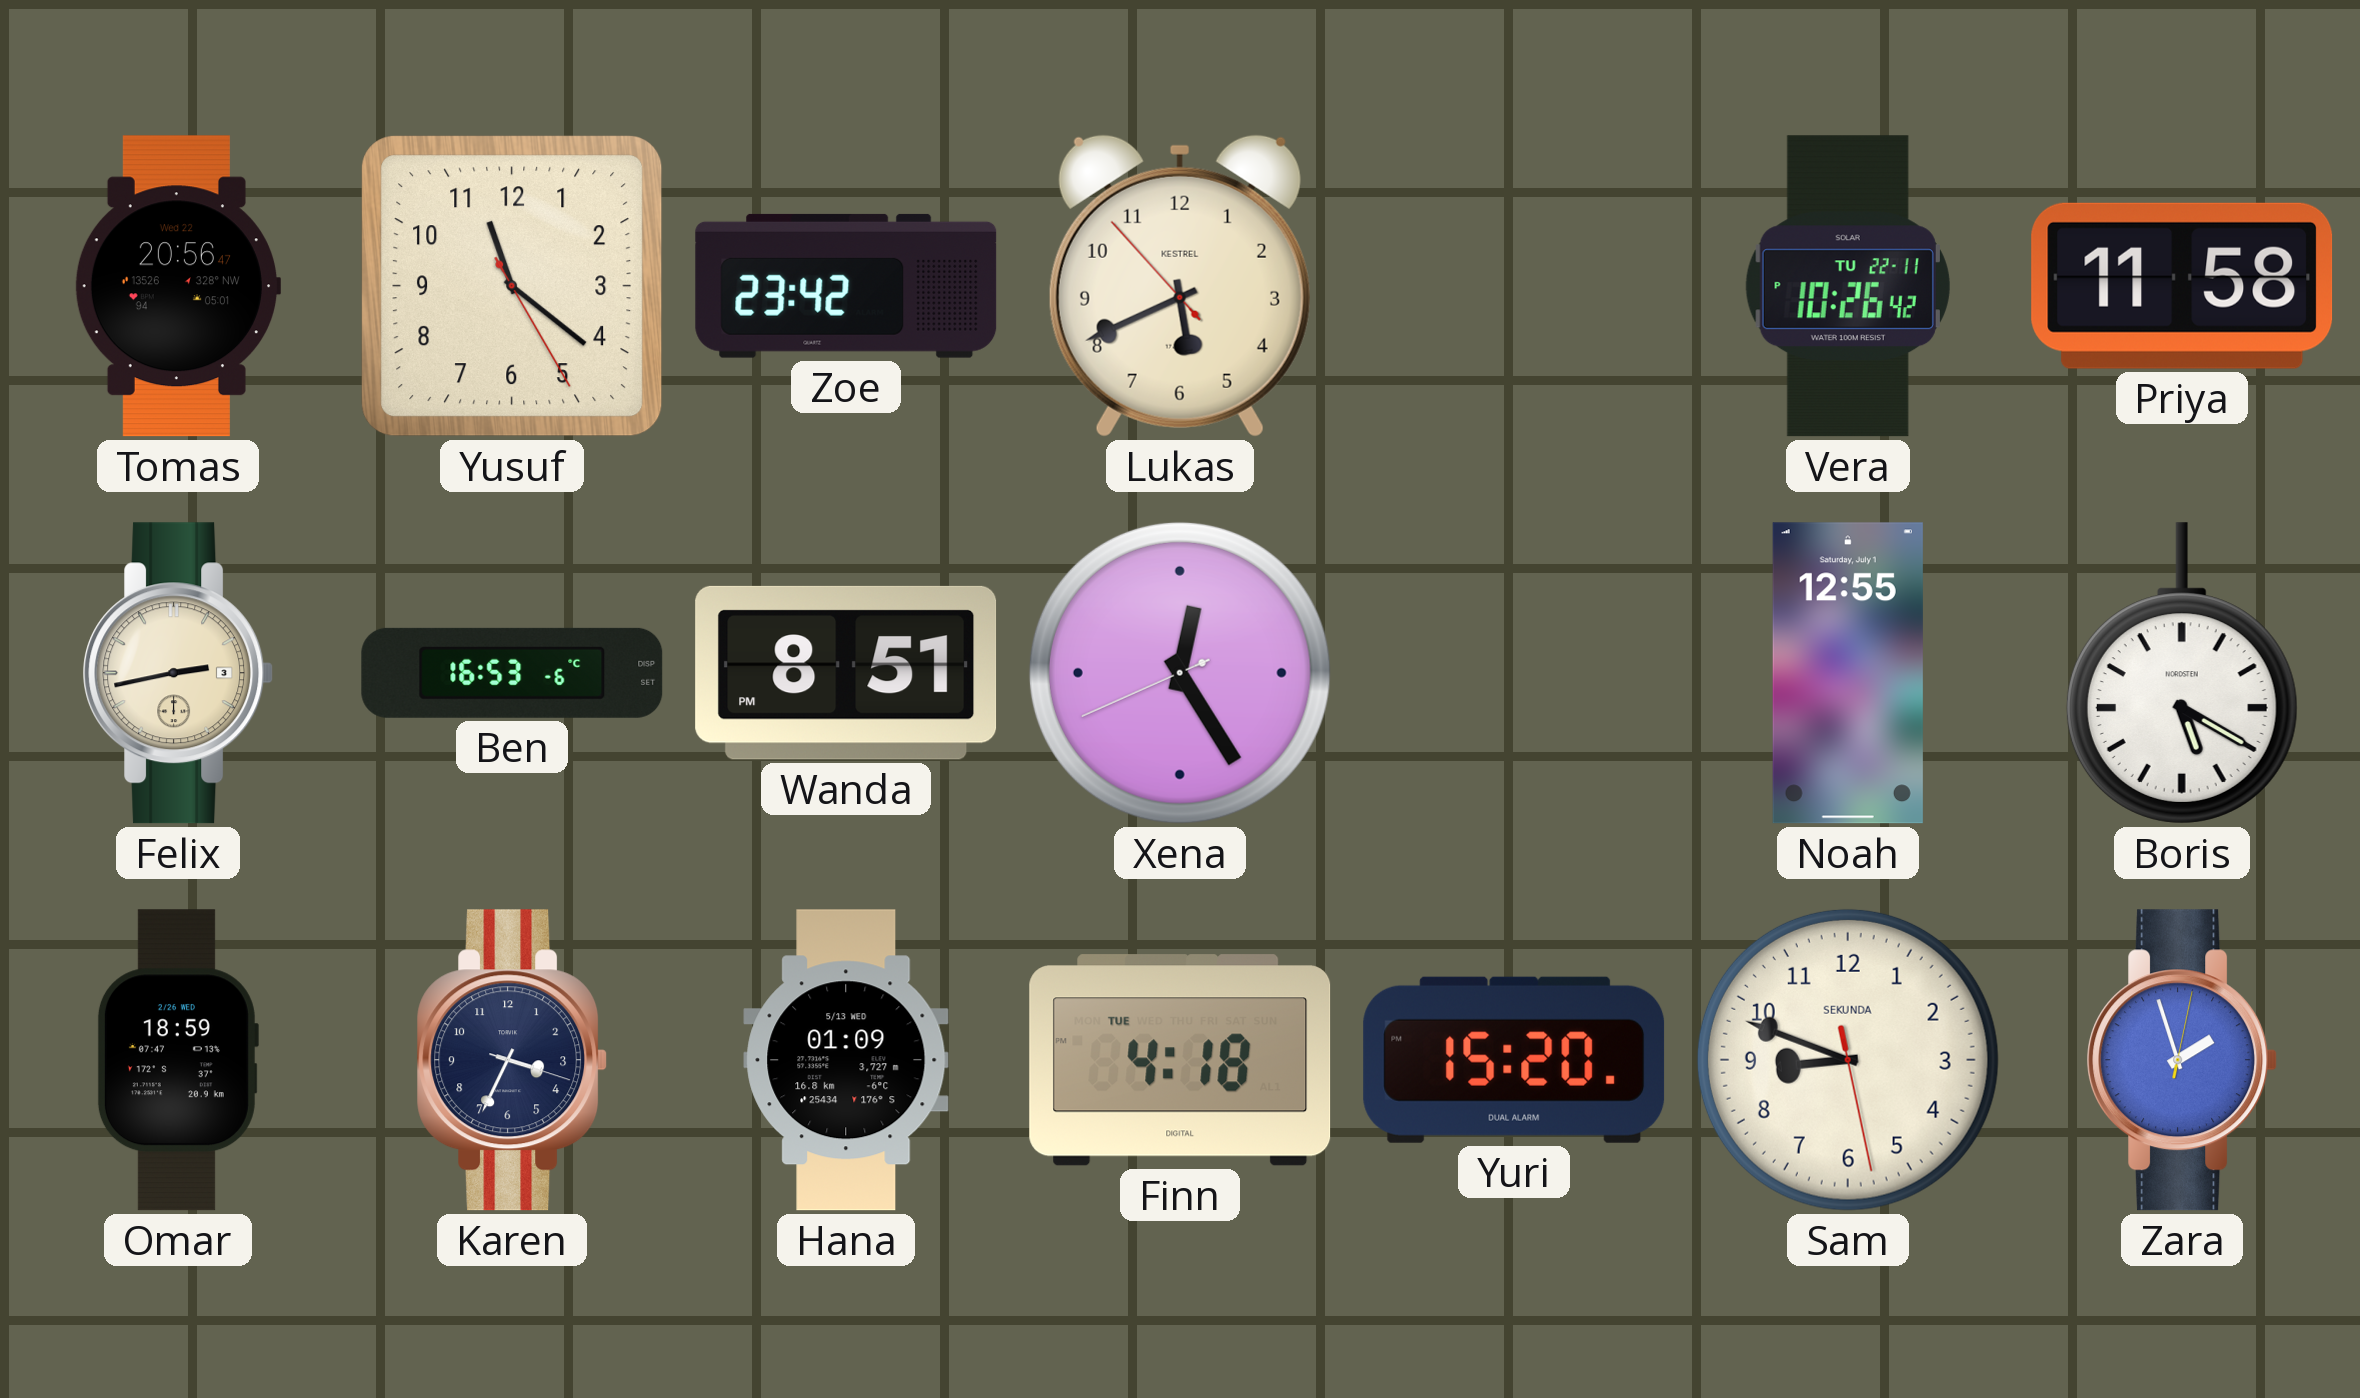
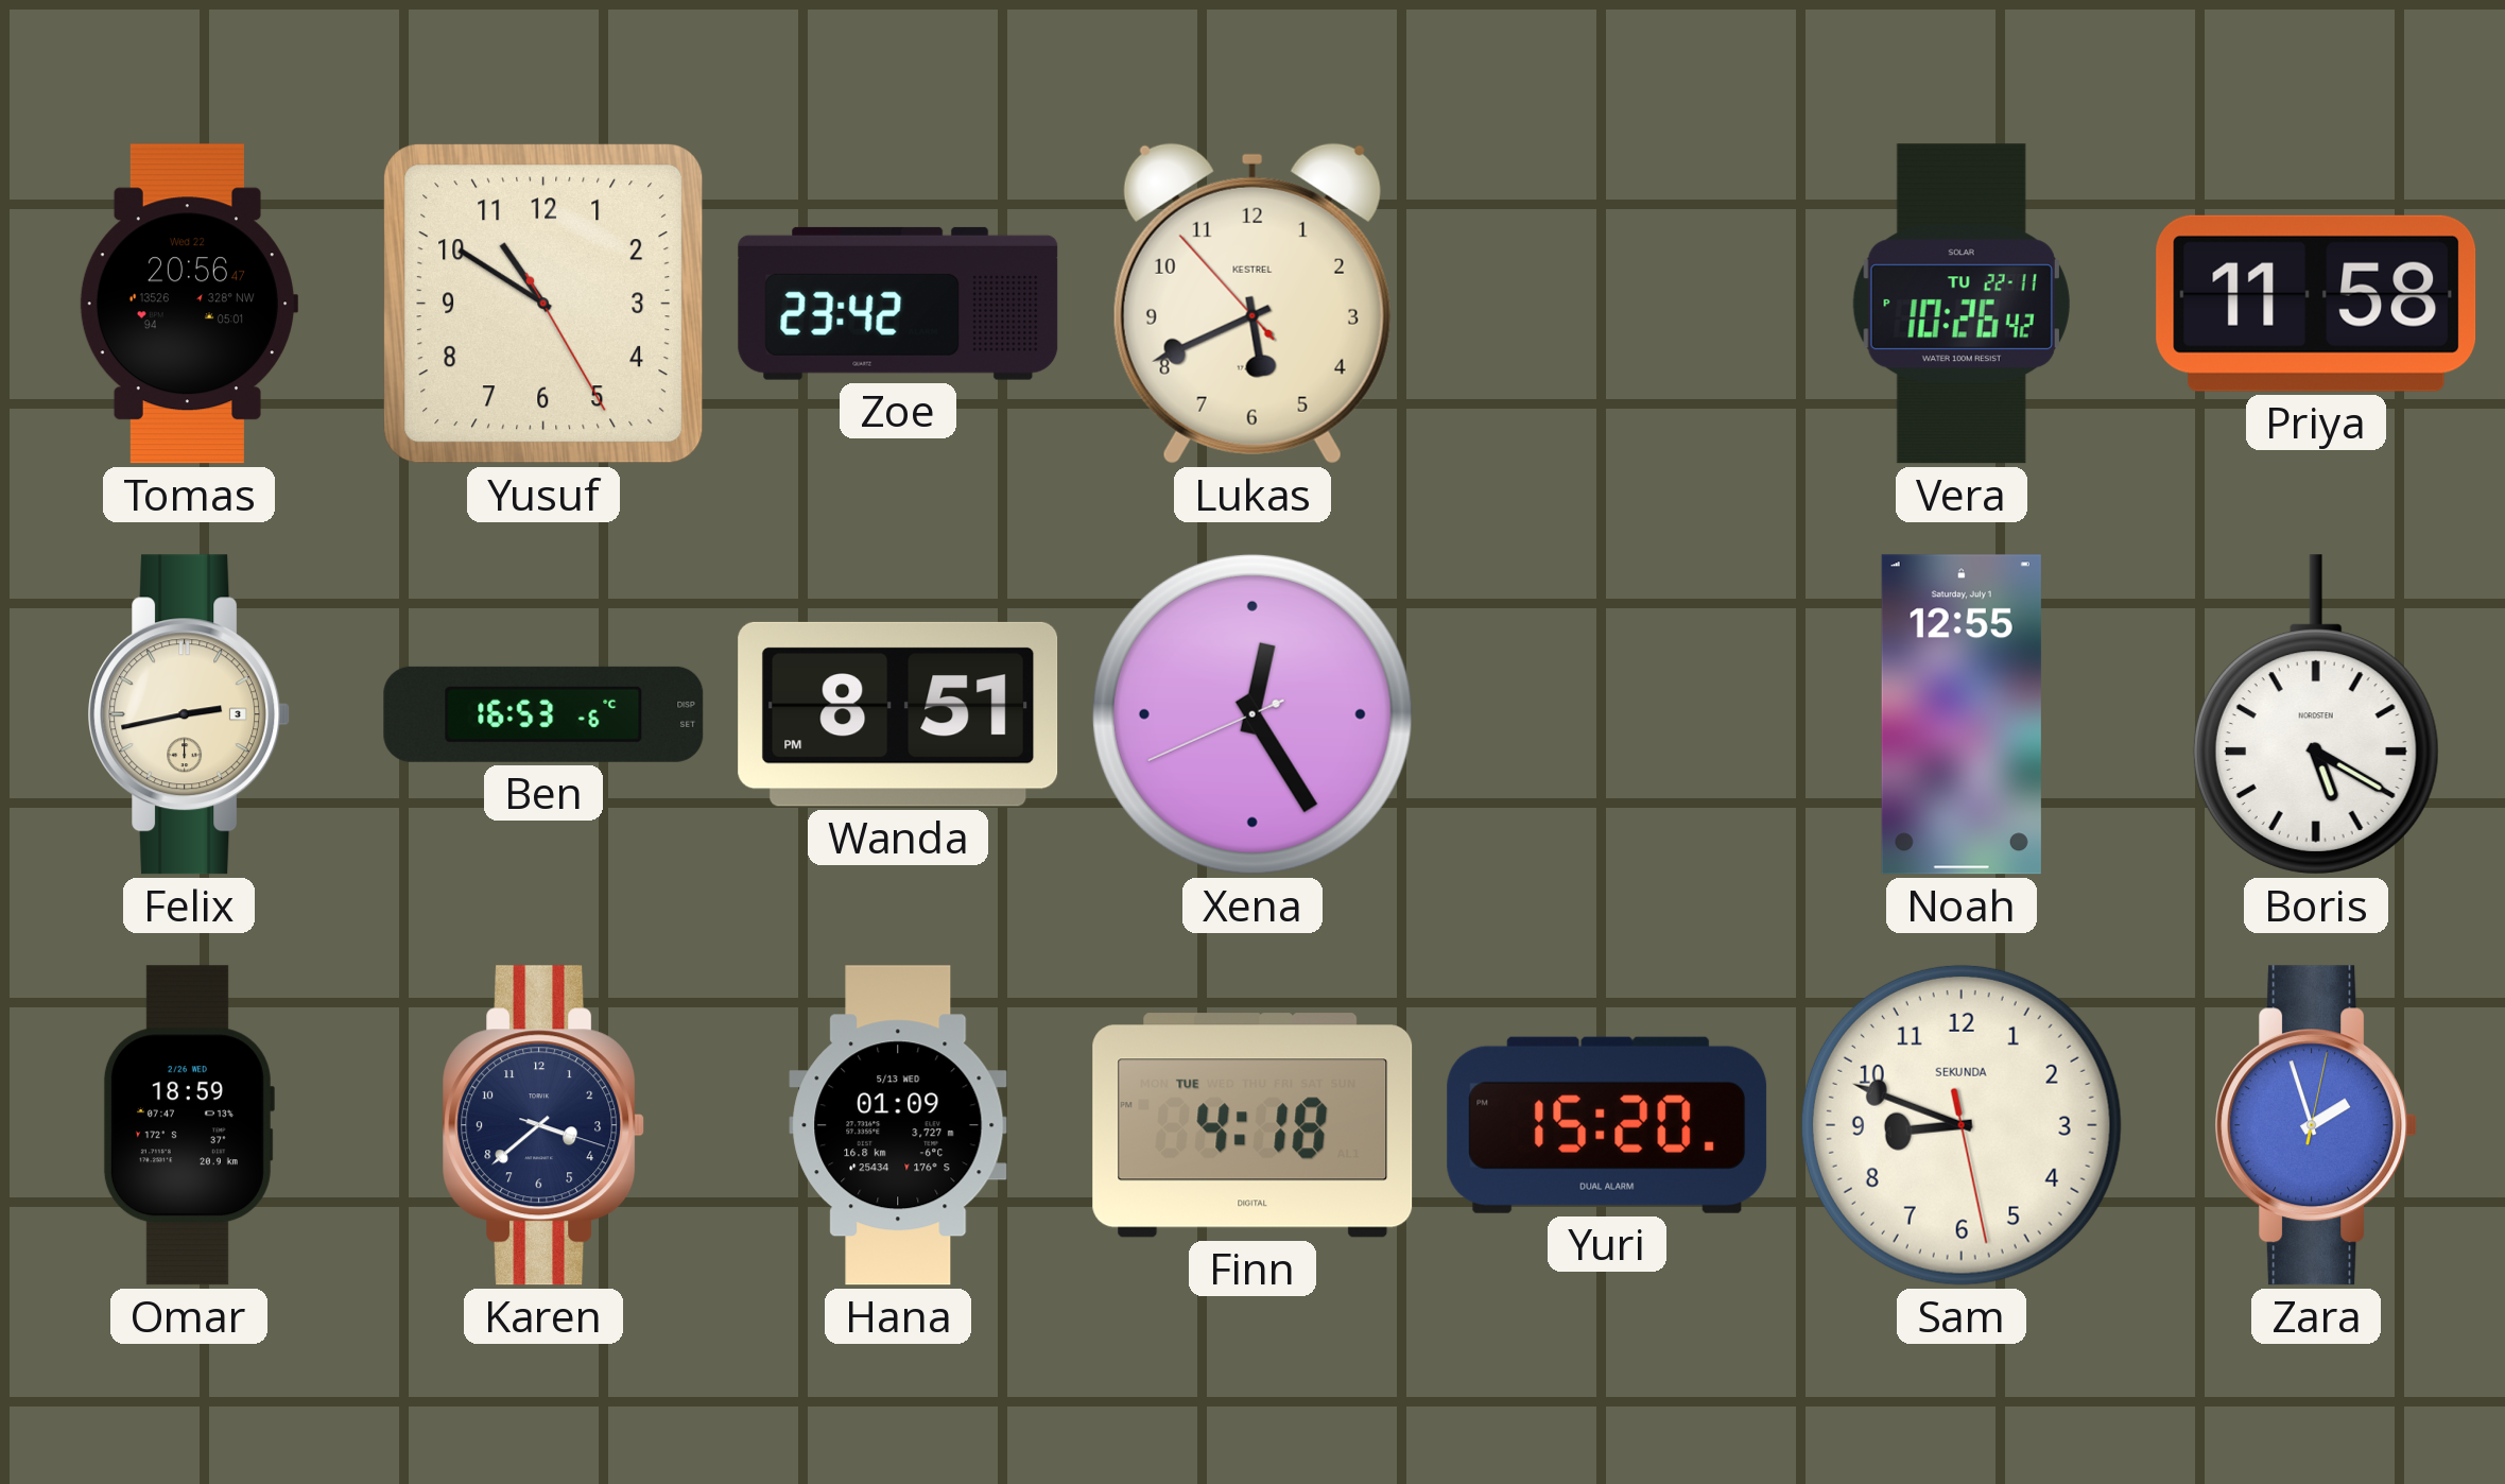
Yusuf: 11:21 -> 10:50
Karen: 3:34 -> 3:38
